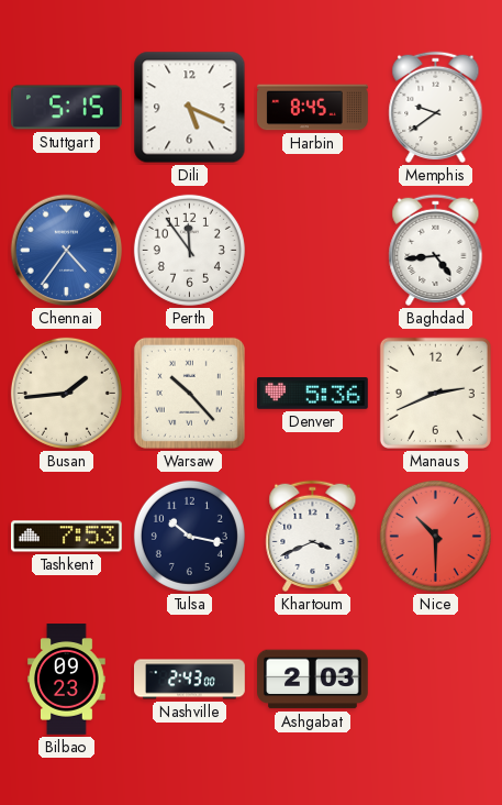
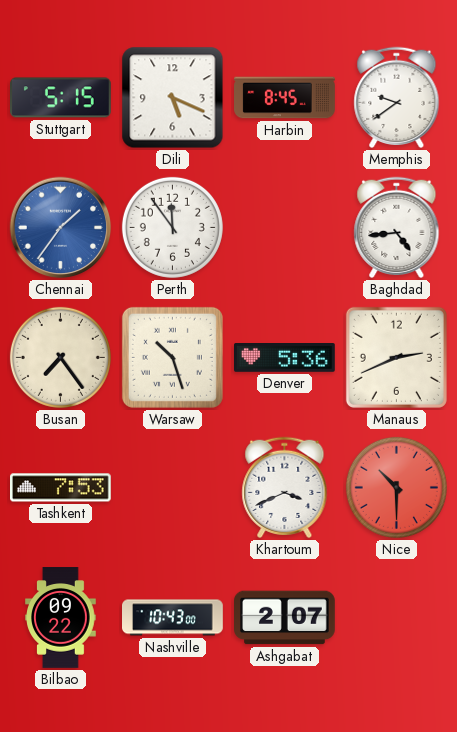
Chennai: 4:36 -> 1:36
Busan: 1:44 -> 7:24
Warsaw: 10:23 -> 10:27
Tulsa: 10:17 -> none
Bilbao: 09:23 -> 09:22
Nashville: 2:43 -> 10:43
Ashgabat: 2:03 -> 2:07
